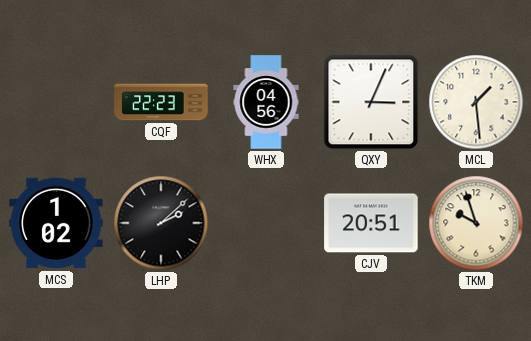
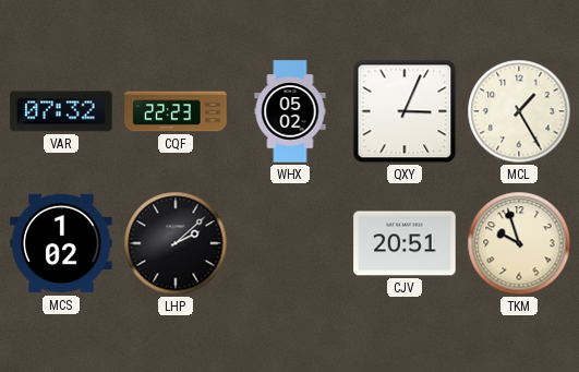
VAR: none -> 07:32
WHX: 04:56 -> 05:02
MCL: 1:29 -> 1:25
